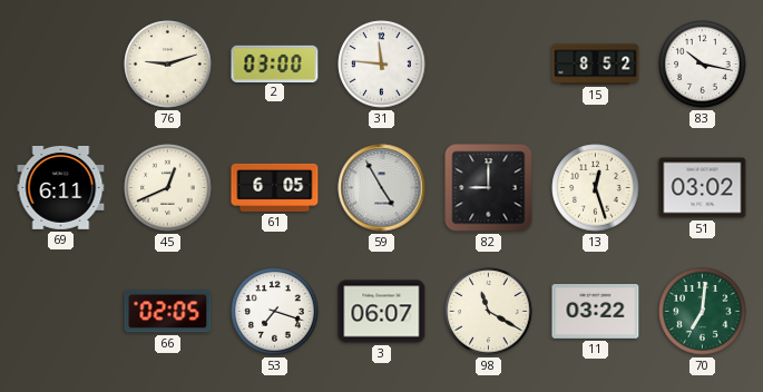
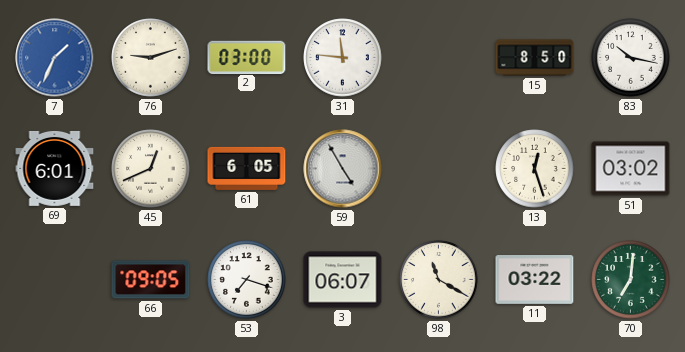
7: none -> 1:34
15: 8:52 -> 8:50
69: 6:11 -> 6:01
82: 9:00 -> none
66: 02:05 -> 09:05
